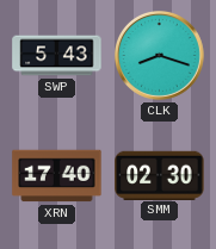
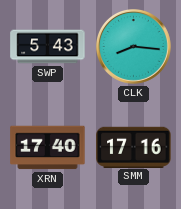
CLK: 8:18 -> 8:16
SMM: 02:30 -> 17:16
